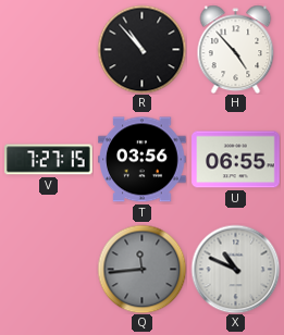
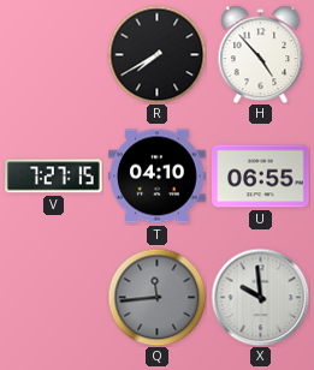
R: 10:53 -> 7:40
T: 03:56 -> 04:10
X: 10:49 -> 9:59
